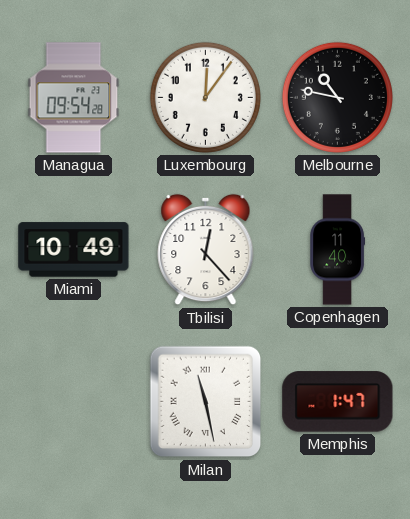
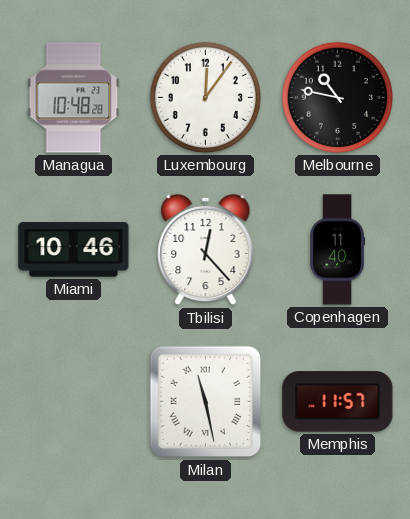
Managua: 09:54 -> 10:48
Miami: 10:49 -> 10:46
Memphis: 1:47 -> 11:57
